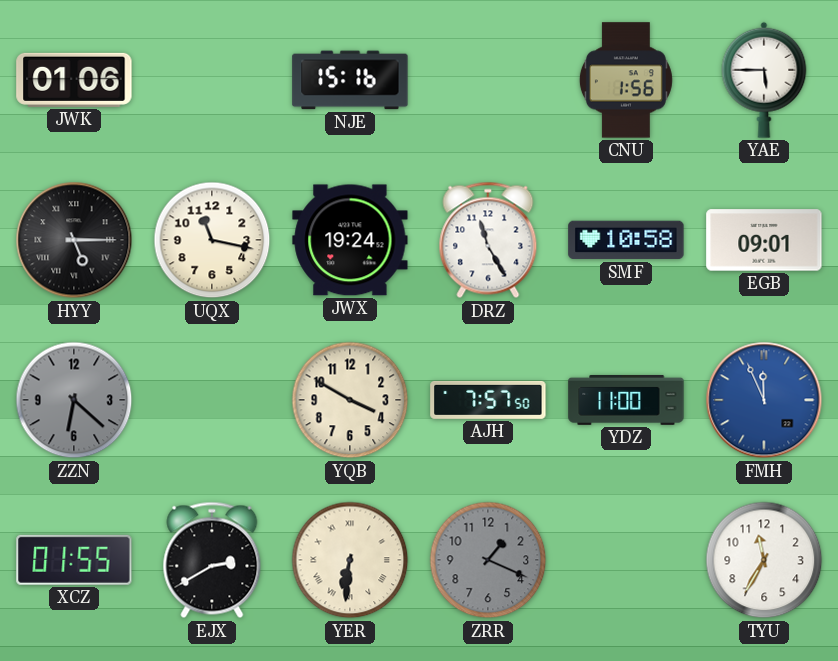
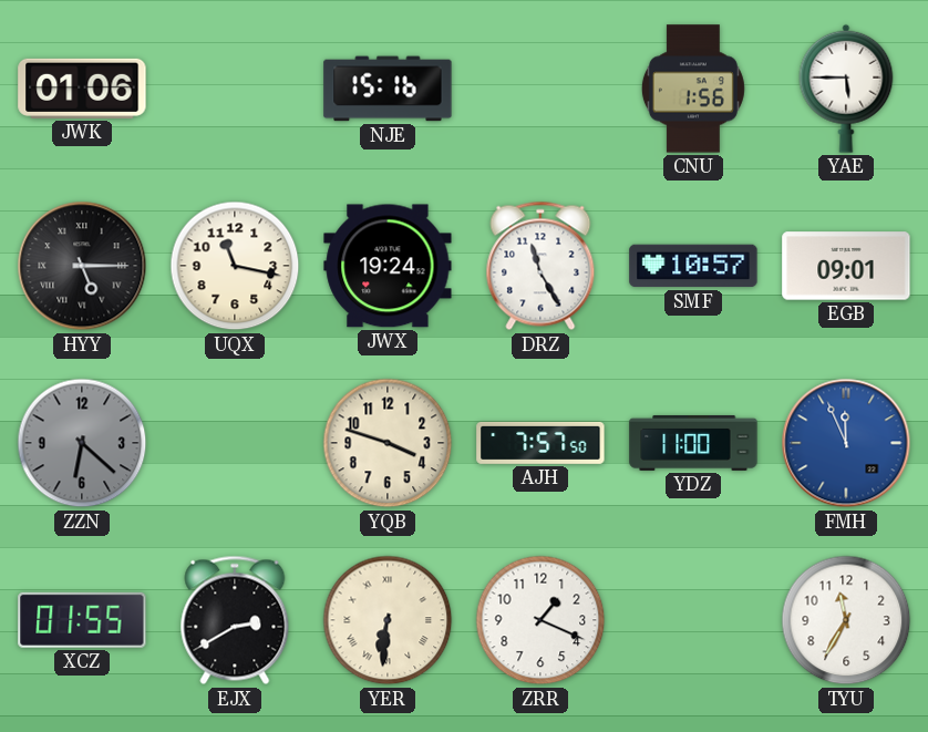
SMF: 10:58 -> 10:57
YQB: 3:50 -> 3:48
ZRR dial: grey -> white
